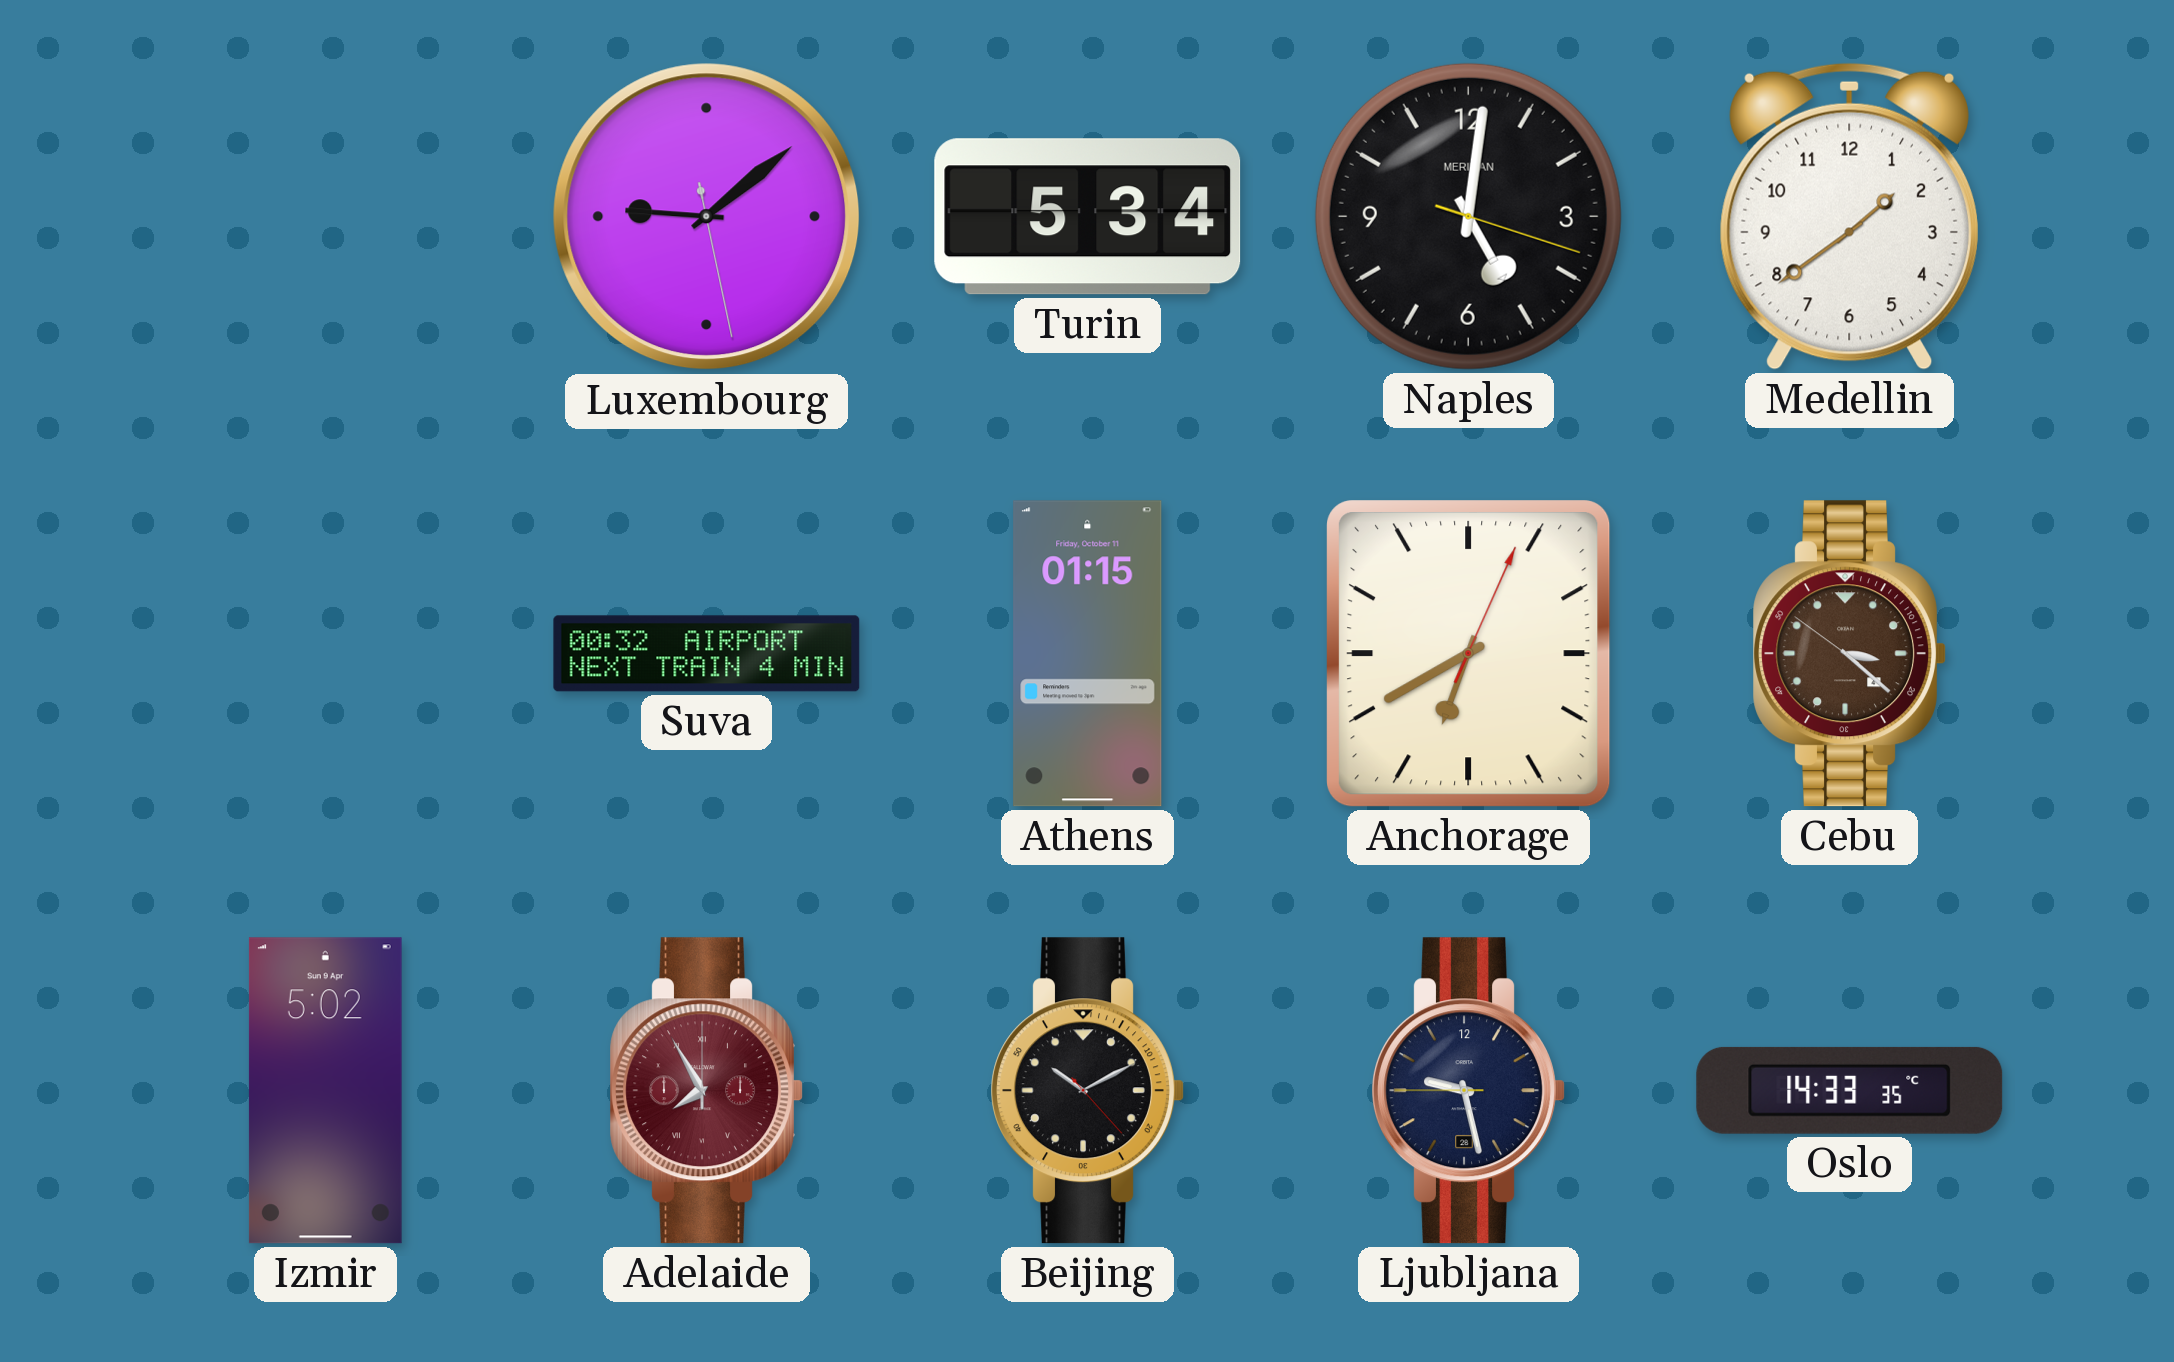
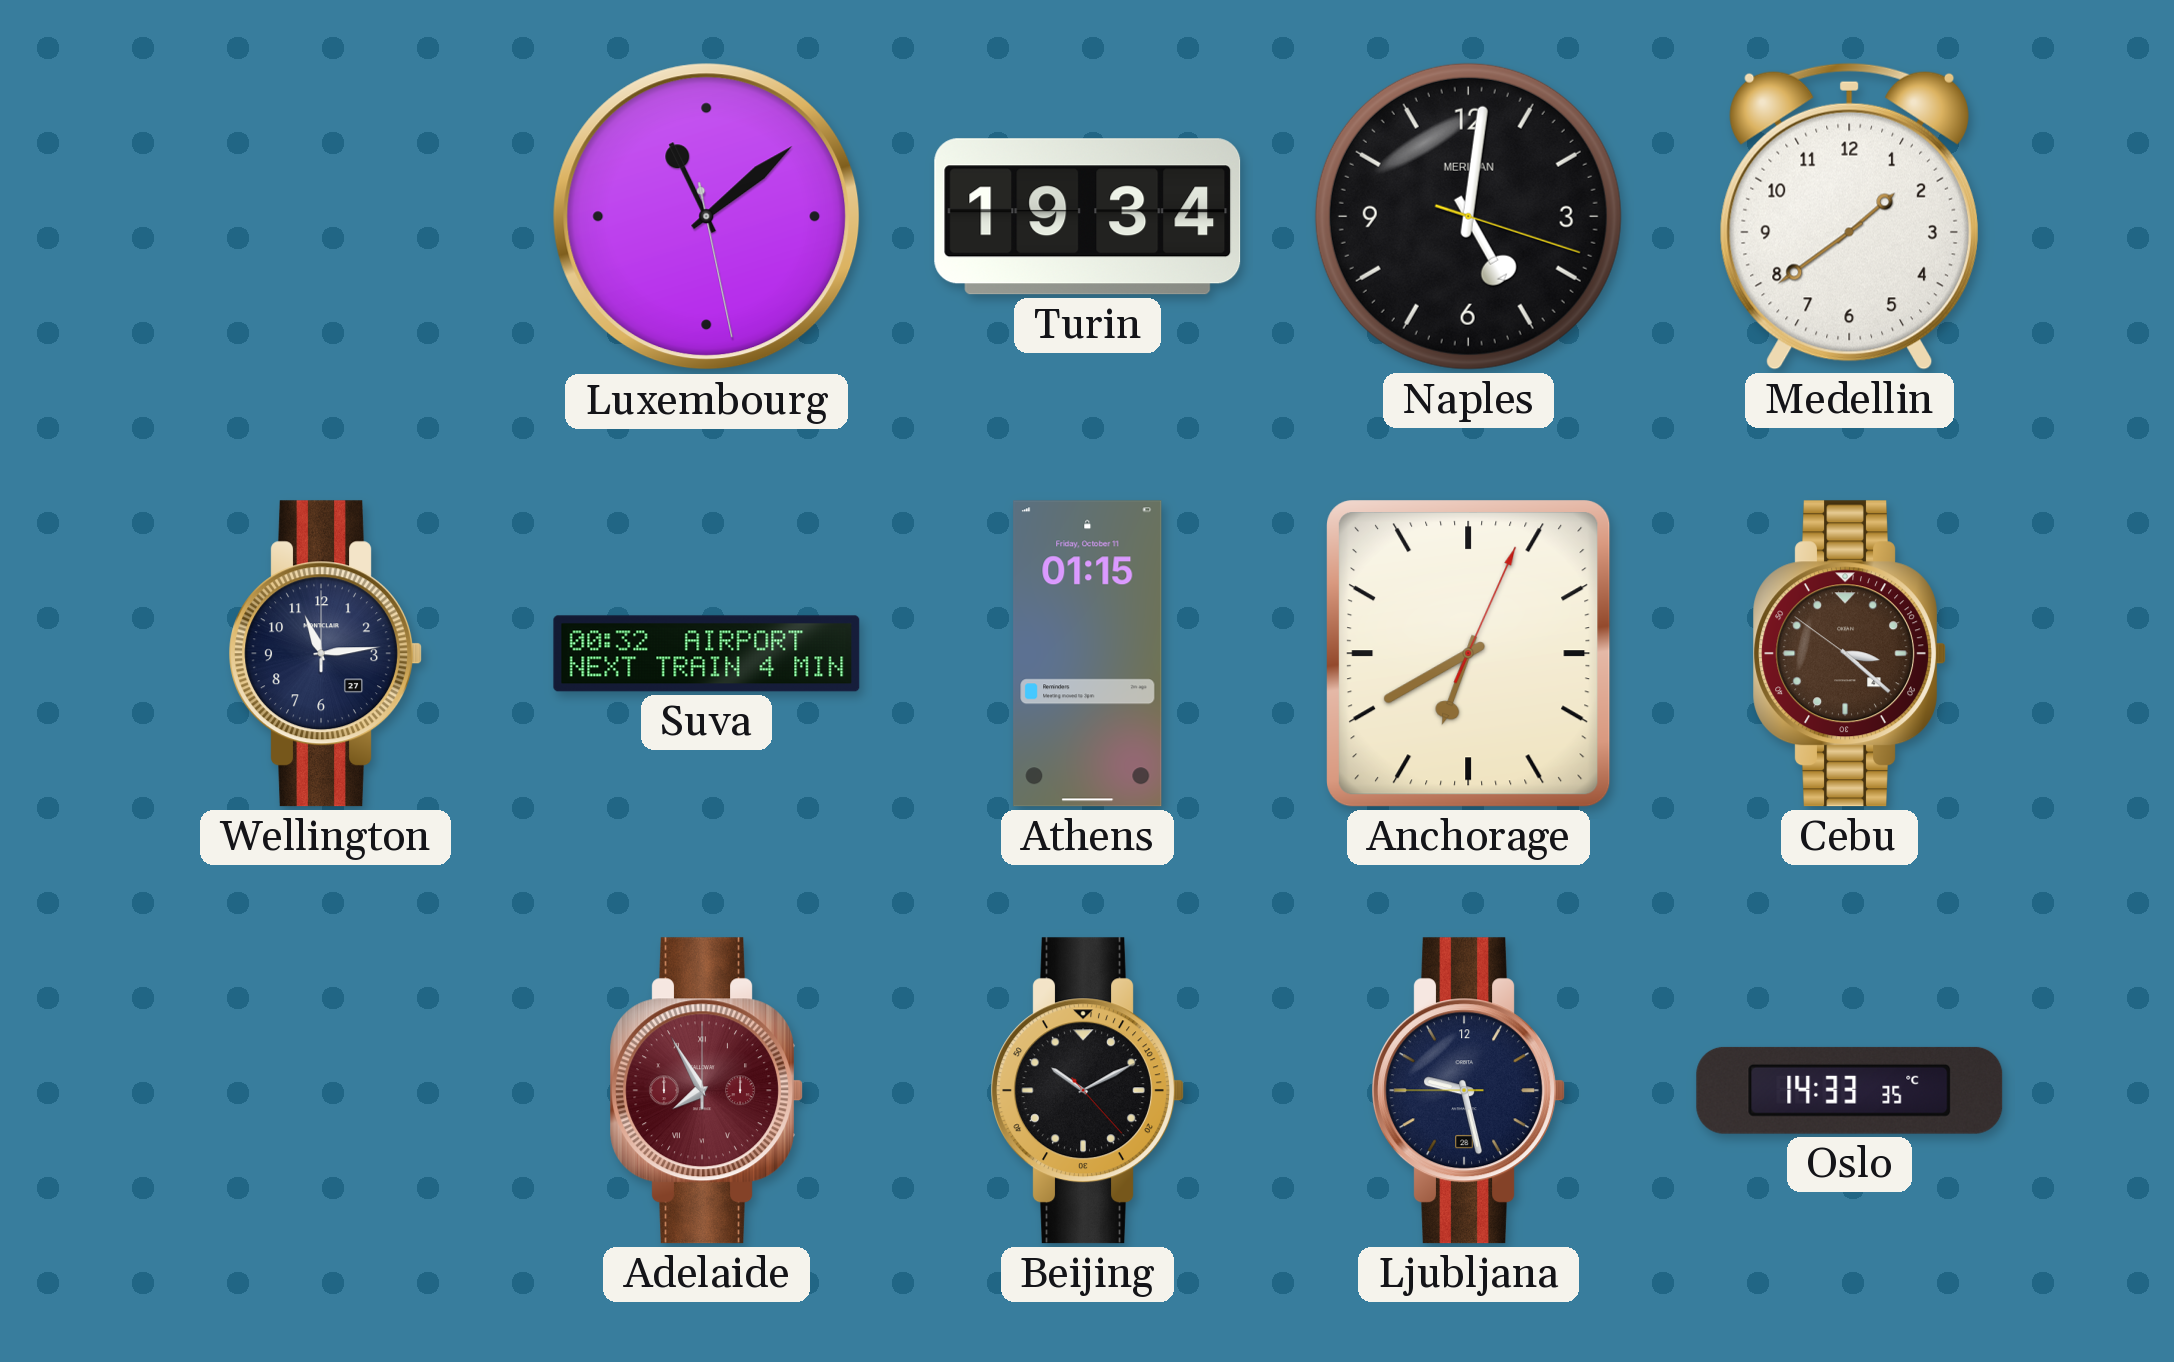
Luxembourg: 9:08 -> 11:08
Turin: 5:34 -> 19:34
Wellington: none -> 11:14
Izmir: 5:02 -> none
